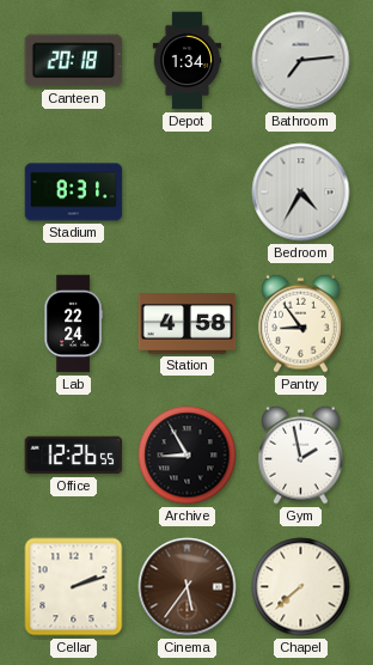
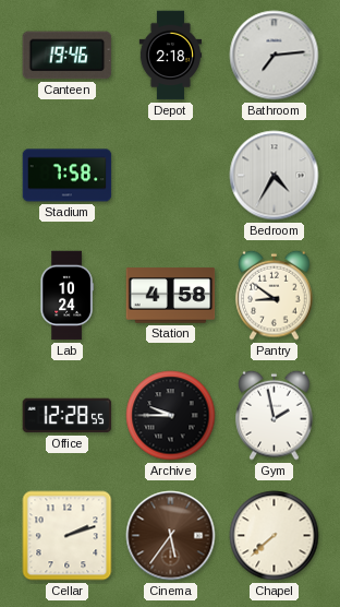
Canteen: 20:18 -> 19:46
Depot: 1:34 -> 2:18
Stadium: 8:31 -> 7:58
Lab: 22:24 -> 10:24
Pantry: 8:54 -> 8:51
Office: 12:26 -> 12:28
Archive: 8:55 -> 9:45
